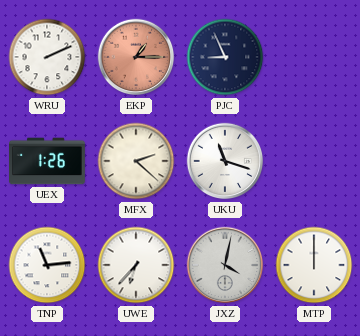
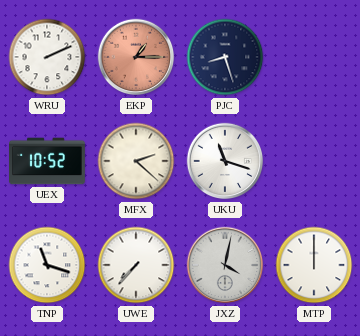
PJC: 8:56 -> 8:27
UEX: 1:26 -> 10:52
TNP: 11:14 -> 11:18
UWE: 6:37 -> 7:37
